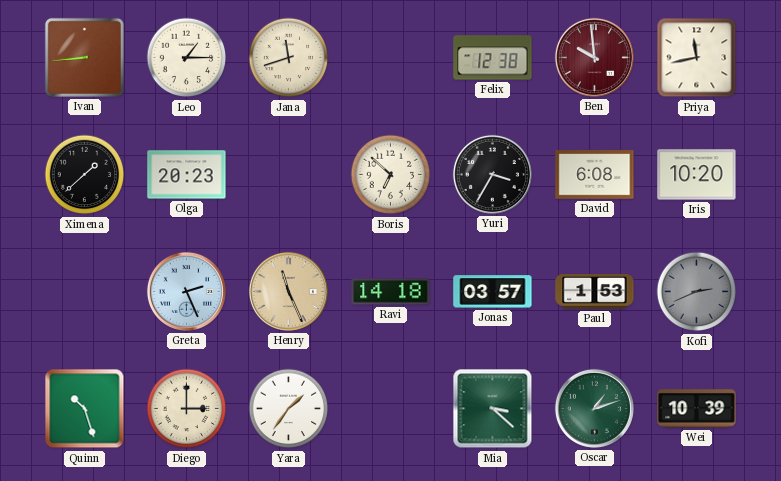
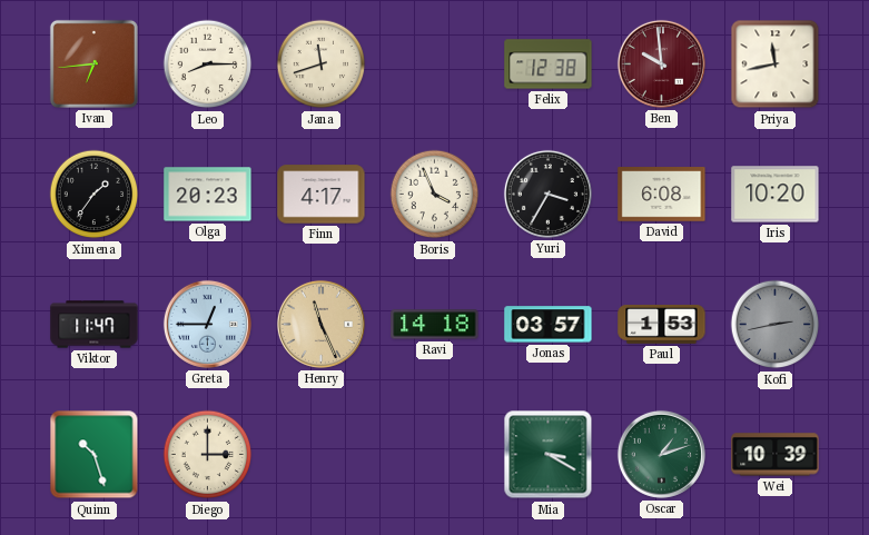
Ivan: 8:44 -> 6:44
Leo: 1:15 -> 8:15
Ximena: 1:38 -> 1:36
Finn: none -> 4:17
Boris: 6:52 -> 3:56
Viktor: none -> 11:47
Greta: 2:26 -> 12:45
Kofi: 2:41 -> 2:43
Yara: 1:36 -> none
Mia: 3:22 -> 3:20
